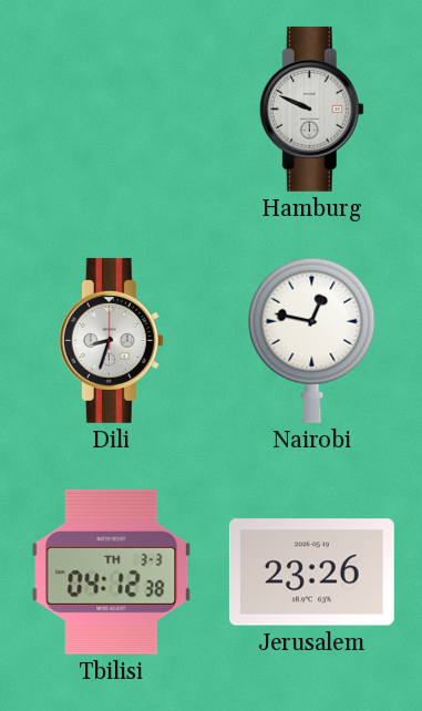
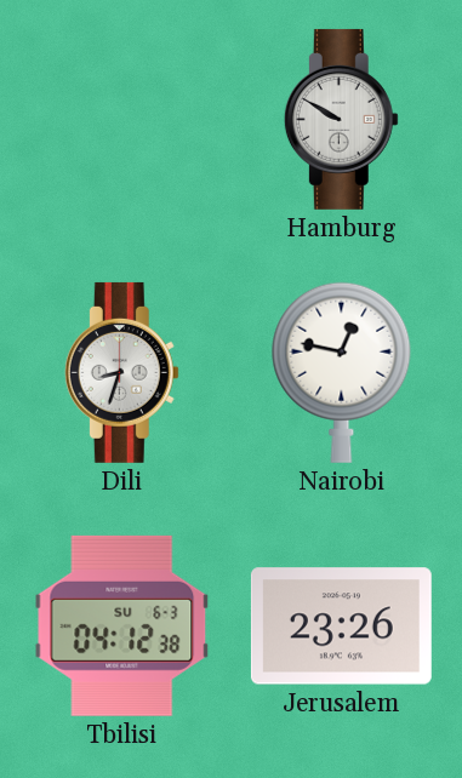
Hamburg: 9:49 -> 9:50
Tbilisi date: TH 3-3 -> SU 6-3
